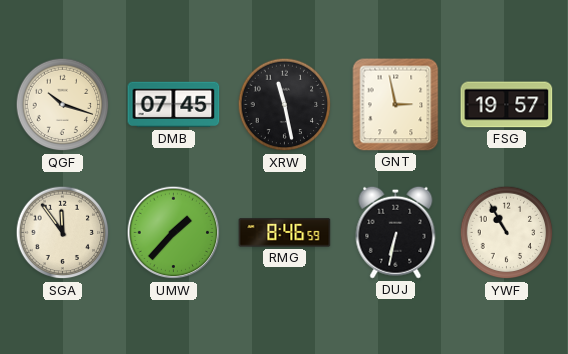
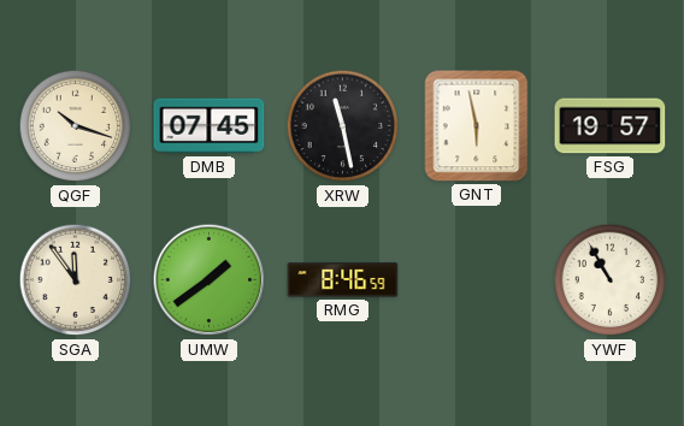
GNT: 2:58 -> 5:58
UMW: 1:37 -> 1:39
DUJ: 6:32 -> none
